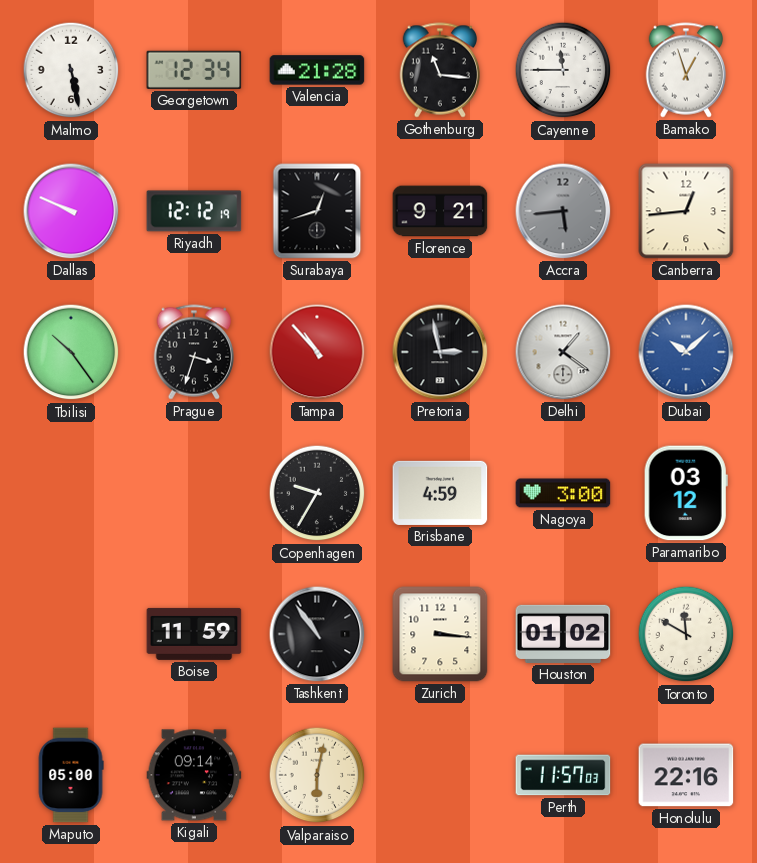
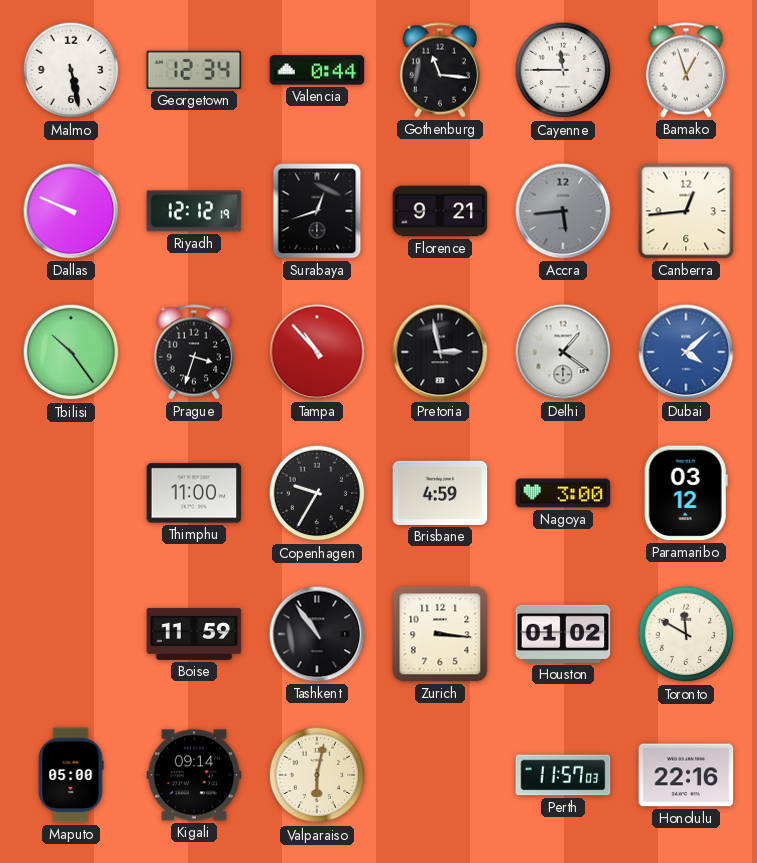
Valencia: 21:28 -> 0:44
Dubai: 10:08 -> 4:08
Thimphu: none -> 11:00
